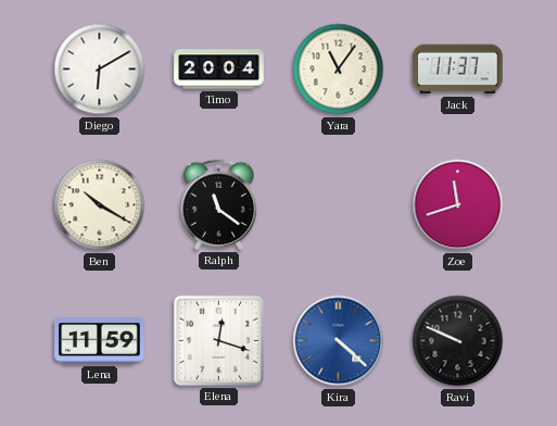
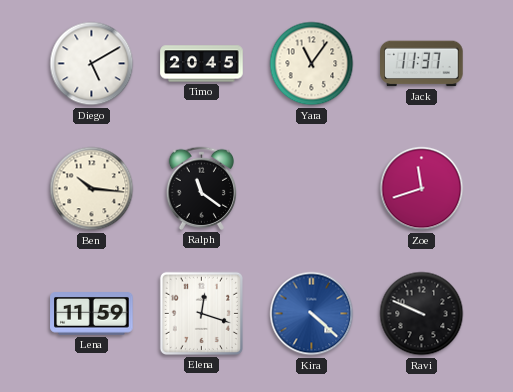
Diego: 6:10 -> 5:10
Timo: 20:04 -> 20:45
Ben: 10:20 -> 10:16
